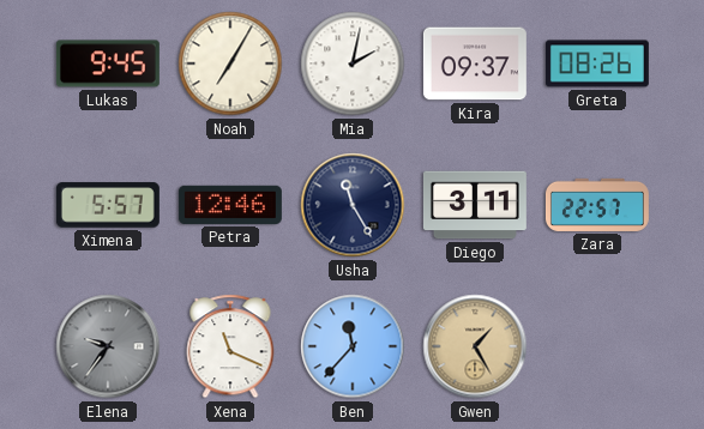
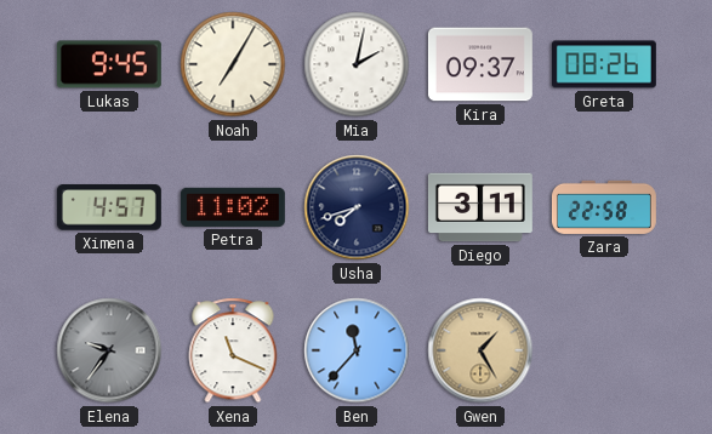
Ximena: 5:57 -> 4:57
Petra: 12:46 -> 11:02
Usha: 11:25 -> 7:42
Zara: 22:57 -> 22:58
